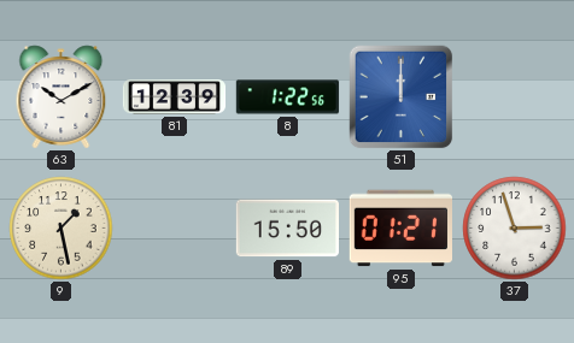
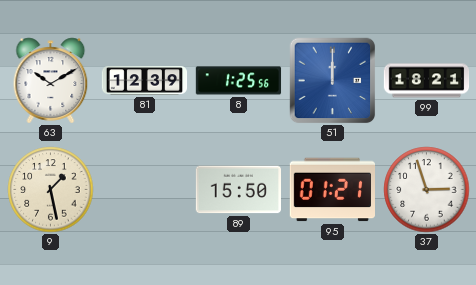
8: 1:22 -> 1:25
99: none -> 18:21
